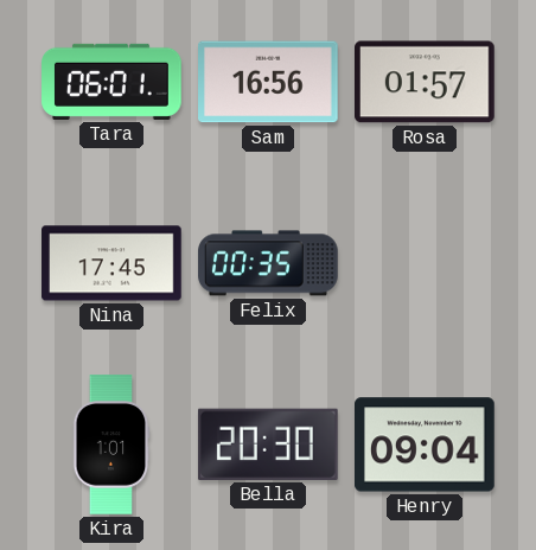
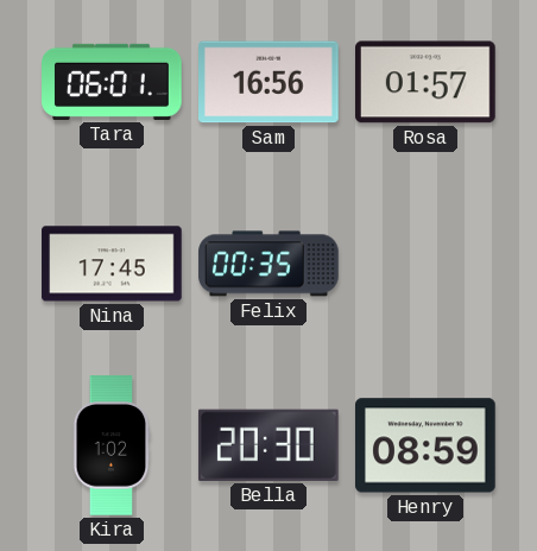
Kira: 1:01 -> 1:02
Henry: 09:04 -> 08:59
